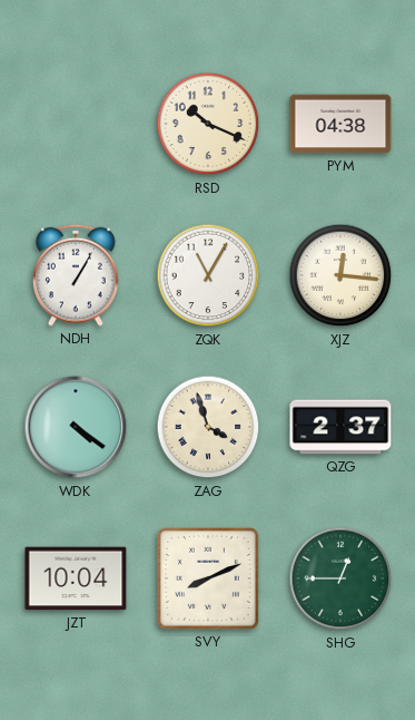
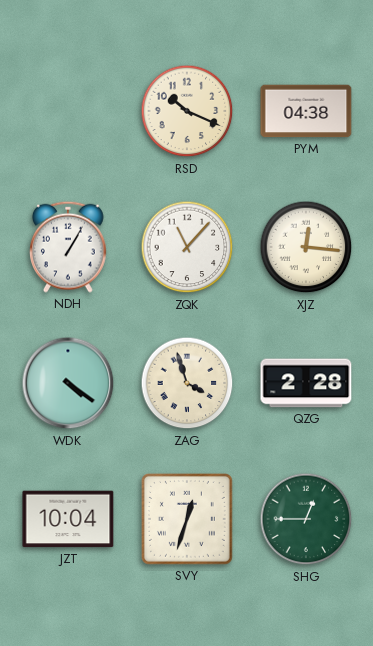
ZQK: 11:05 -> 11:07
QZG: 2:37 -> 2:28
SVY: 8:11 -> 12:33
